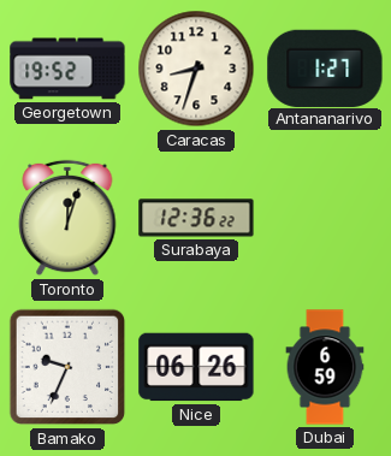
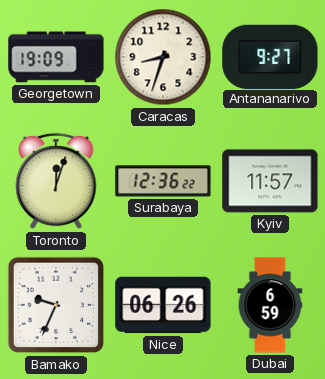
Georgetown: 19:52 -> 19:09
Antananarivo: 1:27 -> 9:27
Kyiv: none -> 11:57
